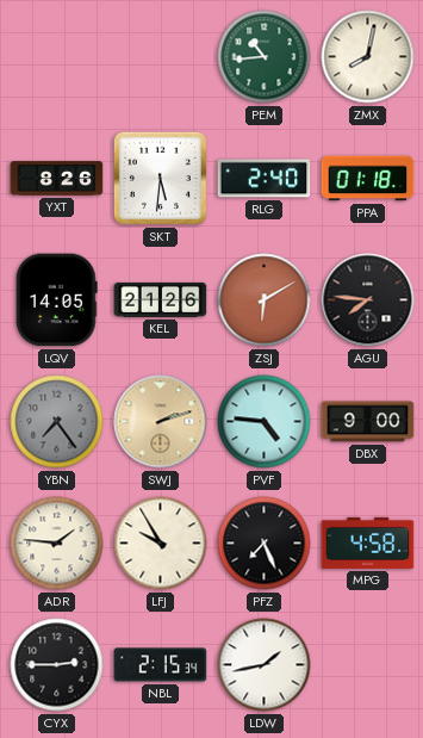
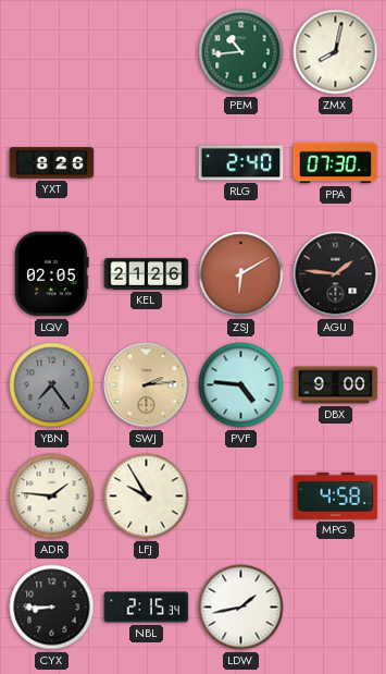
SKT: 5:31 -> none
PPA: 01:18 -> 07:30
LQV: 14:05 -> 02:05
AGU: 7:46 -> 1:46
SWJ: 2:12 -> 2:14
PFZ: 7:26 -> none
CYX: 2:45 -> 8:45
